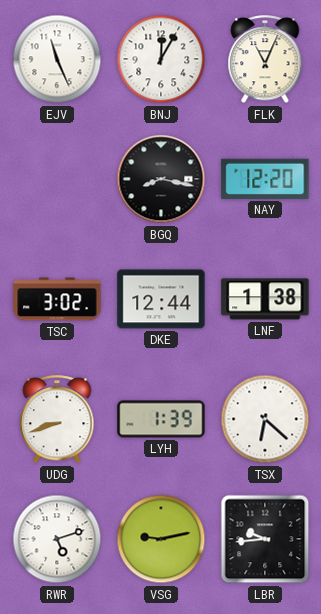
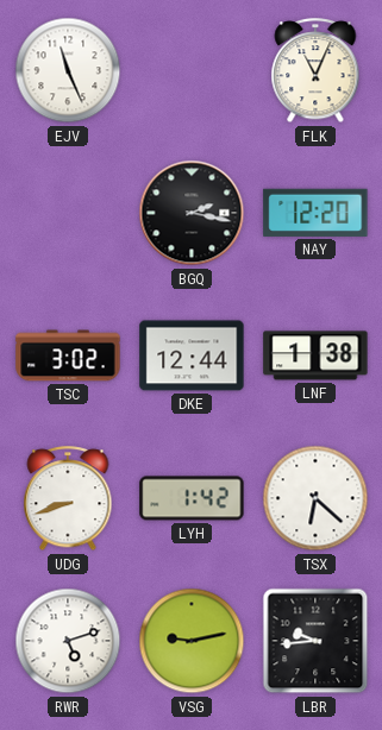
BNJ: 12:05 -> none
BGQ: 8:17 -> 2:17
LYH: 1:39 -> 1:42
